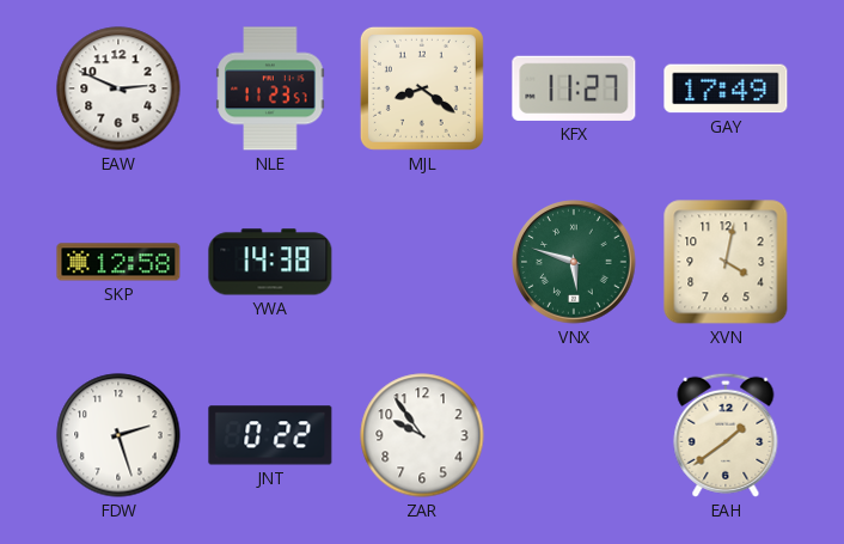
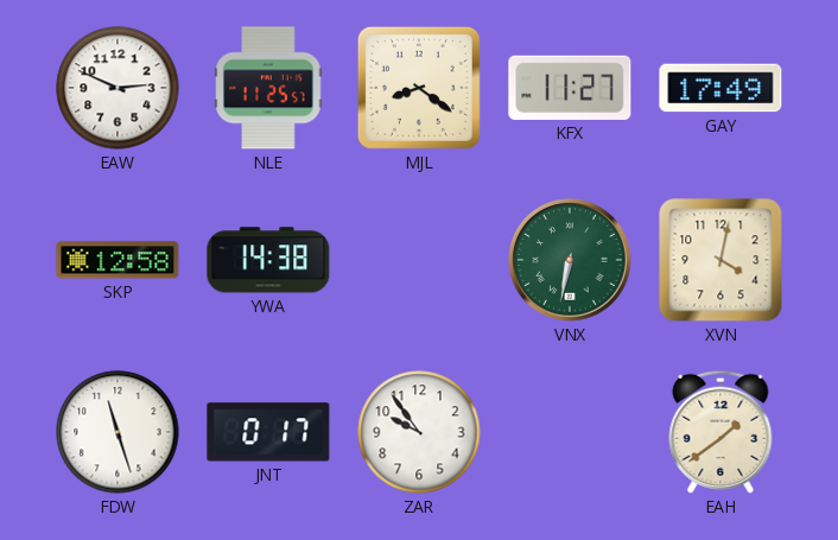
NLE: 11:23 -> 11:25
VNX: 5:48 -> 6:32
FDW: 2:27 -> 11:27
JNT: 0:22 -> 0:17
